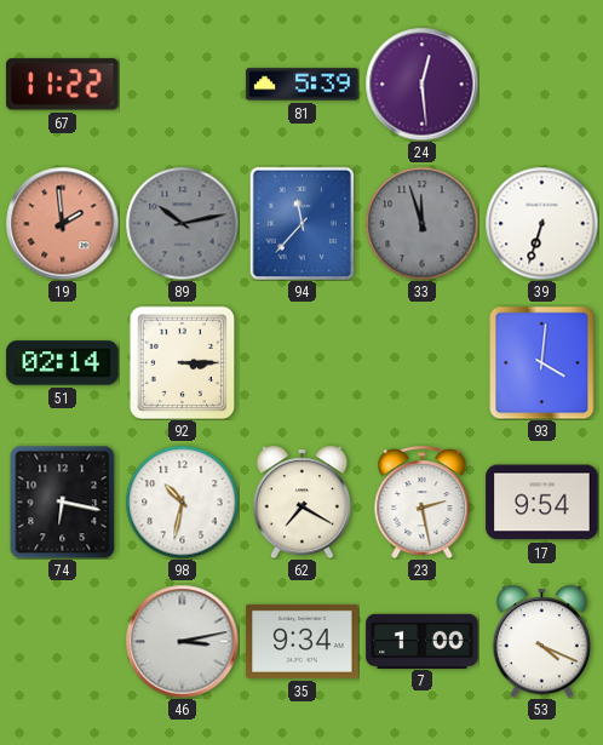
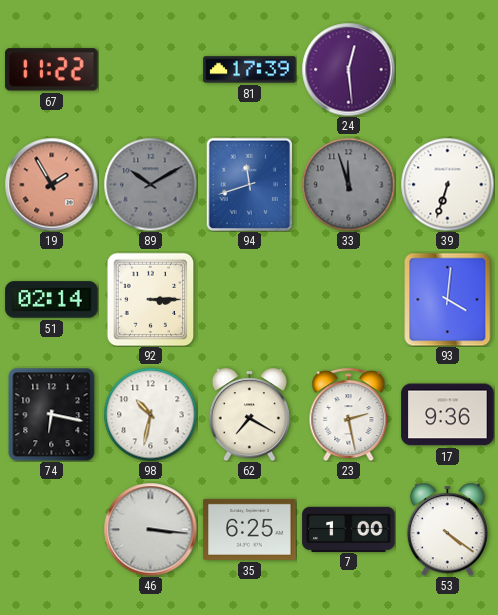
81: 5:39 -> 17:39
19: 1:59 -> 1:55
89: 10:13 -> 10:10
94: 11:37 -> 11:42
17: 9:54 -> 9:36
46: 3:13 -> 3:16
35: 9:34 -> 6:25
53: 4:19 -> 4:21
